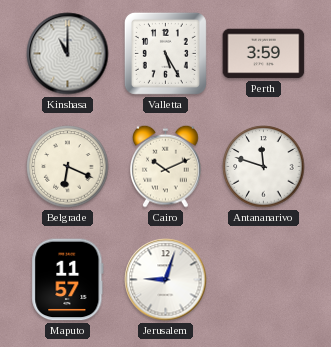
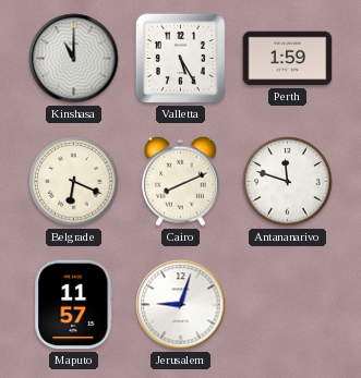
Perth: 3:59 -> 1:59
Cairo: 10:11 -> 8:11
